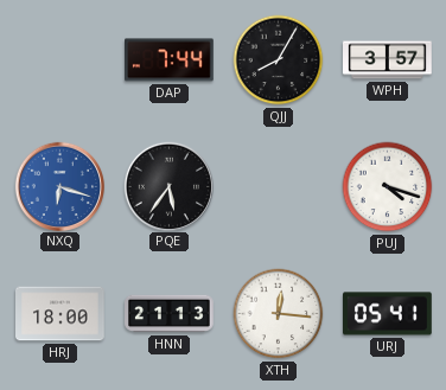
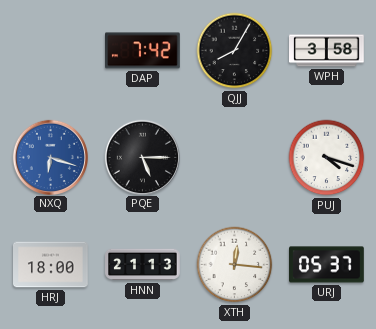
DAP: 7:44 -> 7:42
WPH: 3:57 -> 3:58
PQE: 5:36 -> 5:15
URJ: 05:41 -> 05:37
